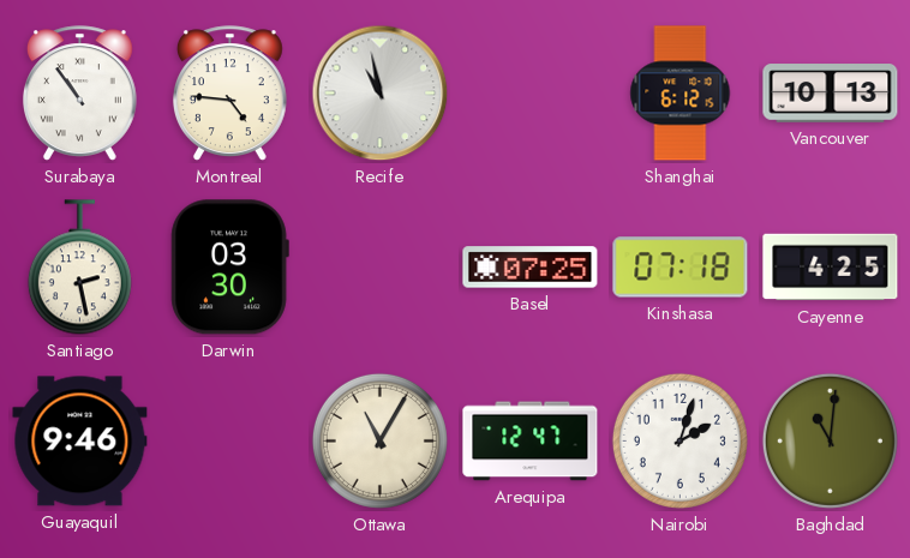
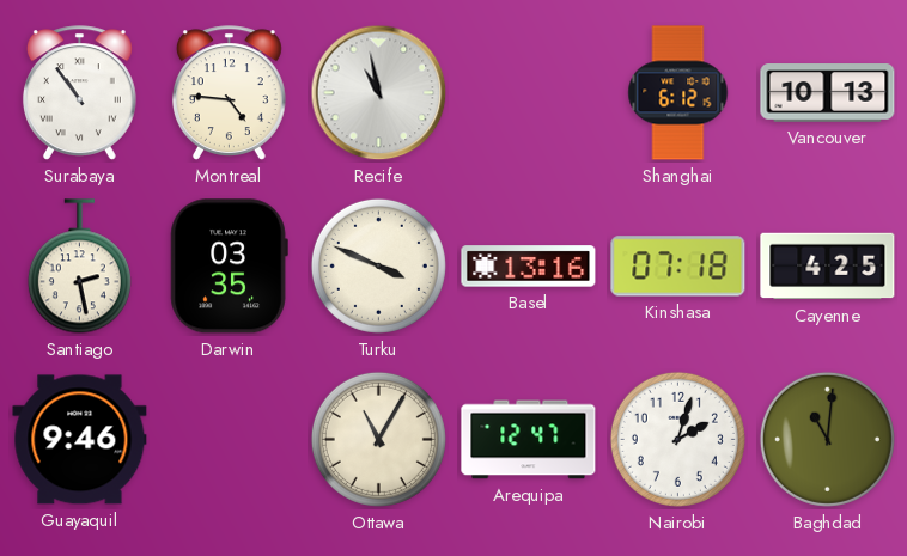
Darwin: 03:30 -> 03:35
Turku: none -> 3:49
Basel: 07:25 -> 13:16
